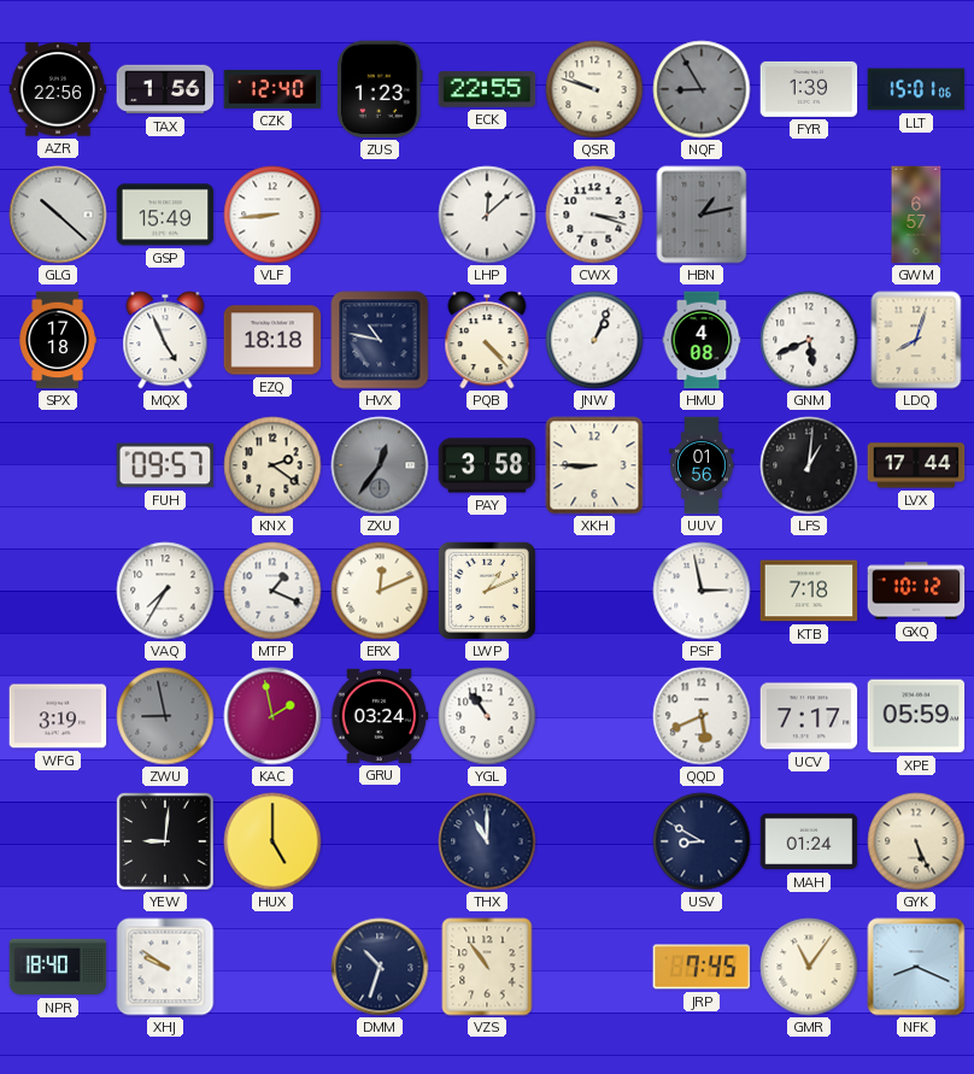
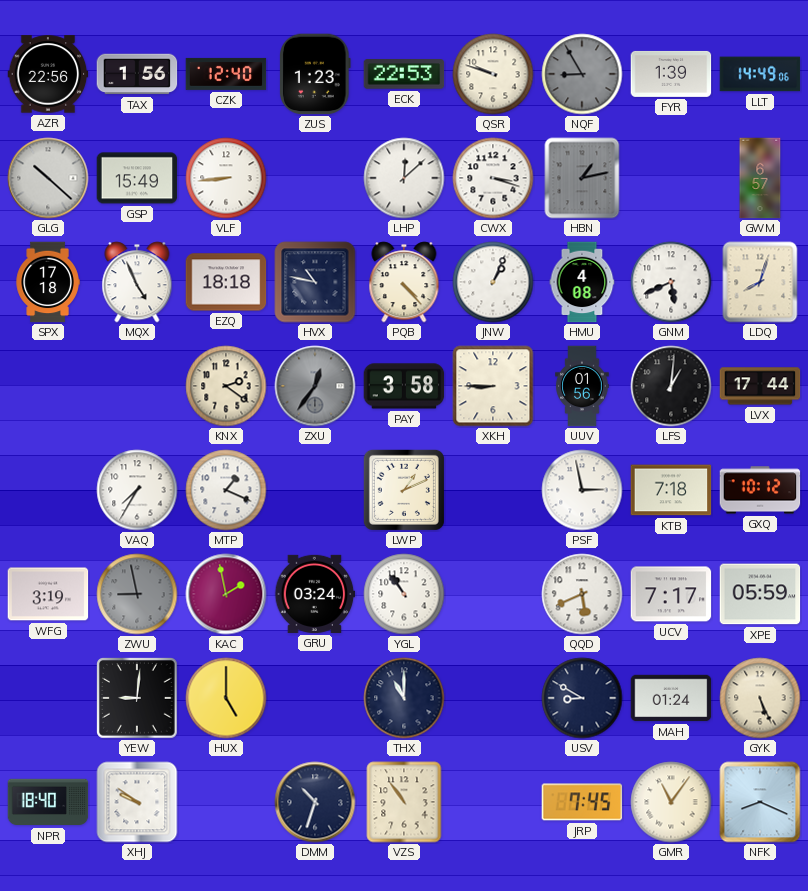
ECK: 22:55 -> 22:53
LLT: 15:01 -> 14:49
FUH: 09:57 -> none
ERX: 12:11 -> none
